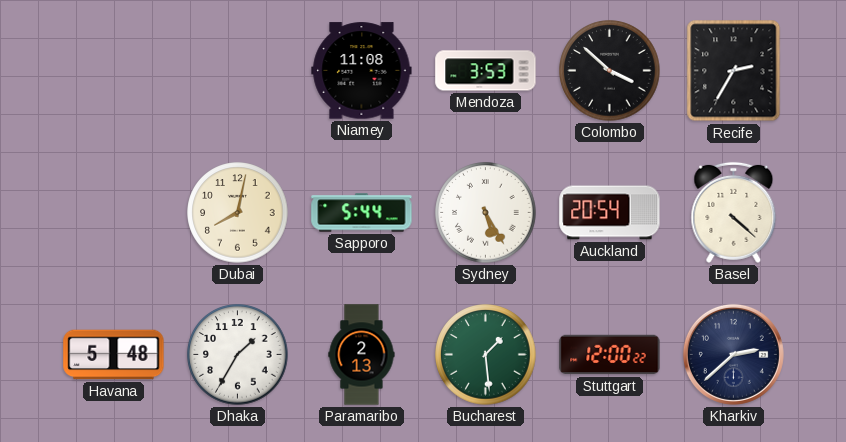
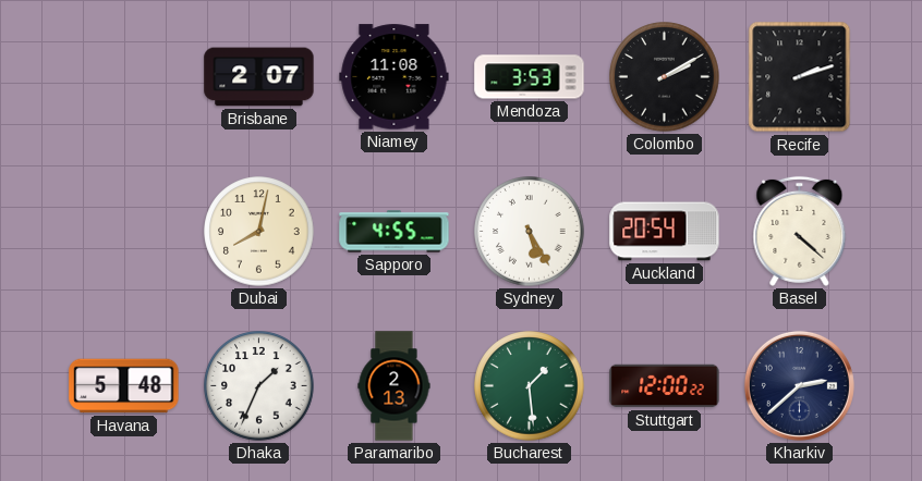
Brisbane: none -> 2:07
Colombo: 3:52 -> 2:10
Recife: 2:35 -> 2:12
Sapporo: 5:44 -> 4:55
Dhaka: 1:35 -> 1:34
